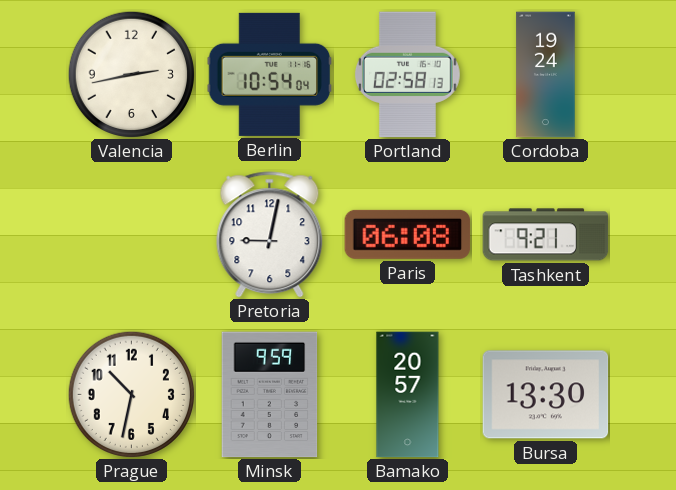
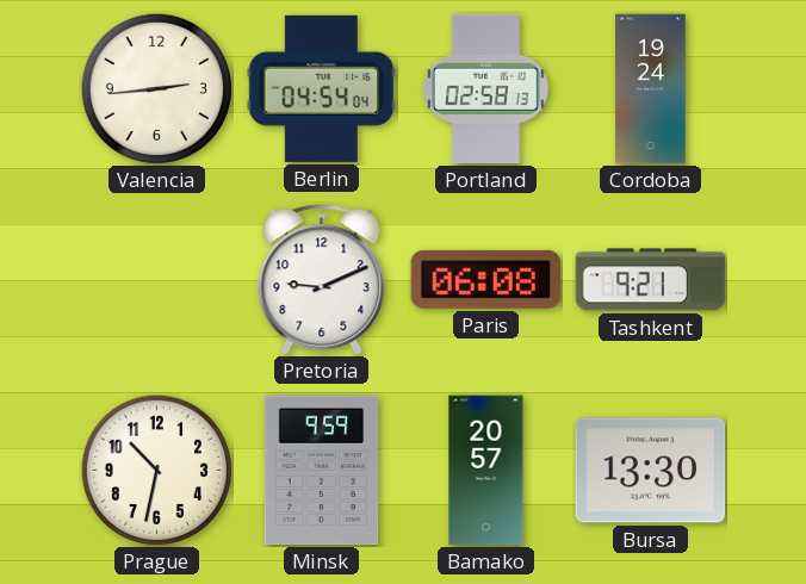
Valencia: 2:43 -> 2:44
Berlin: 10:54 -> 04:54
Pretoria: 9:02 -> 9:11
